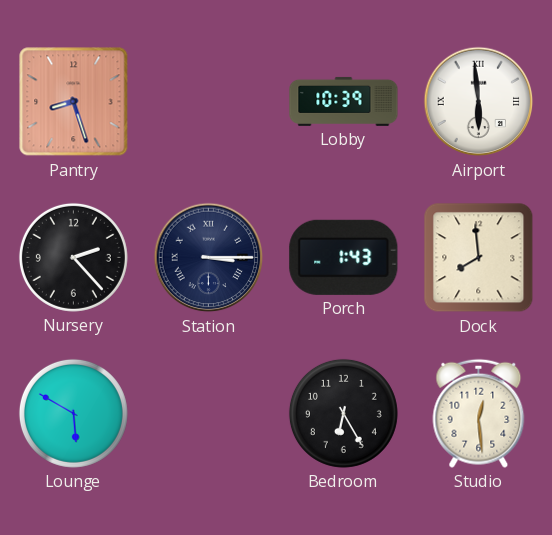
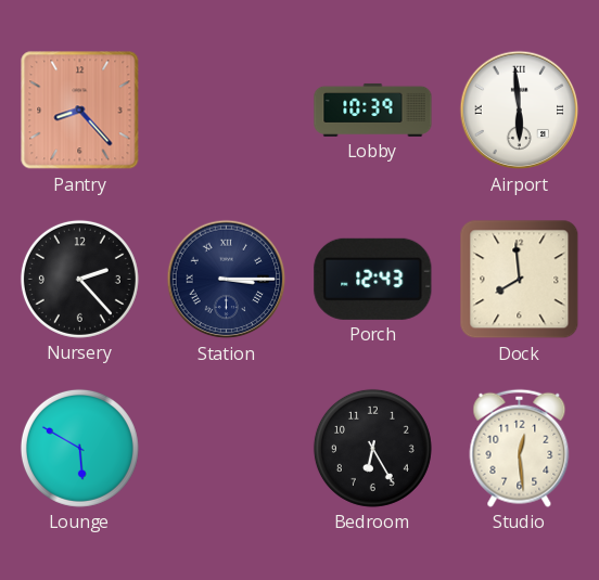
Pantry: 8:27 -> 8:23
Porch: 1:43 -> 12:43
